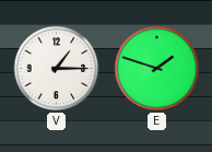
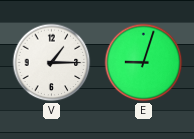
E: 1:48 -> 9:03
